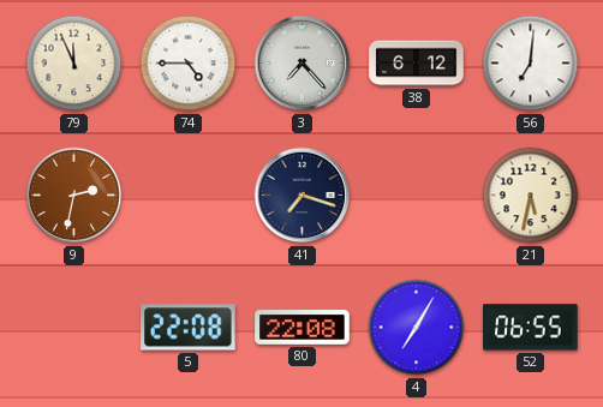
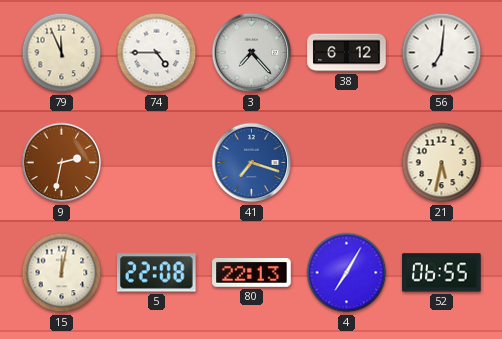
41 dial: navy -> blue
15: none -> 12:02
80: 22:08 -> 22:13
